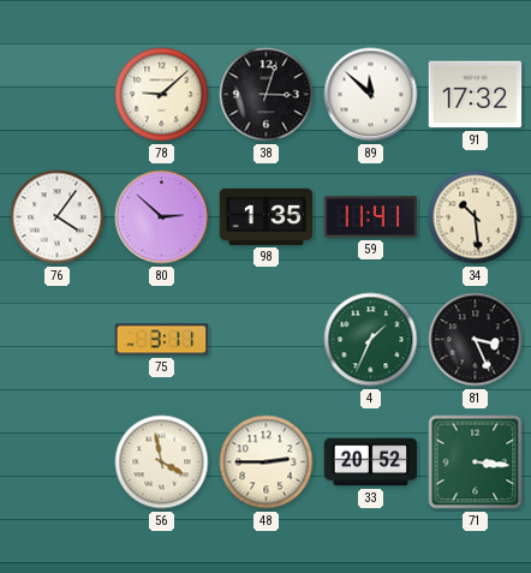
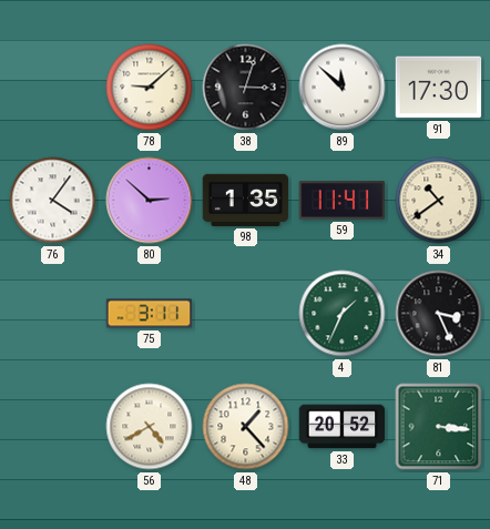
91: 17:32 -> 17:30
34: 10:29 -> 10:39
56: 3:58 -> 4:40
48: 2:45 -> 1:23
